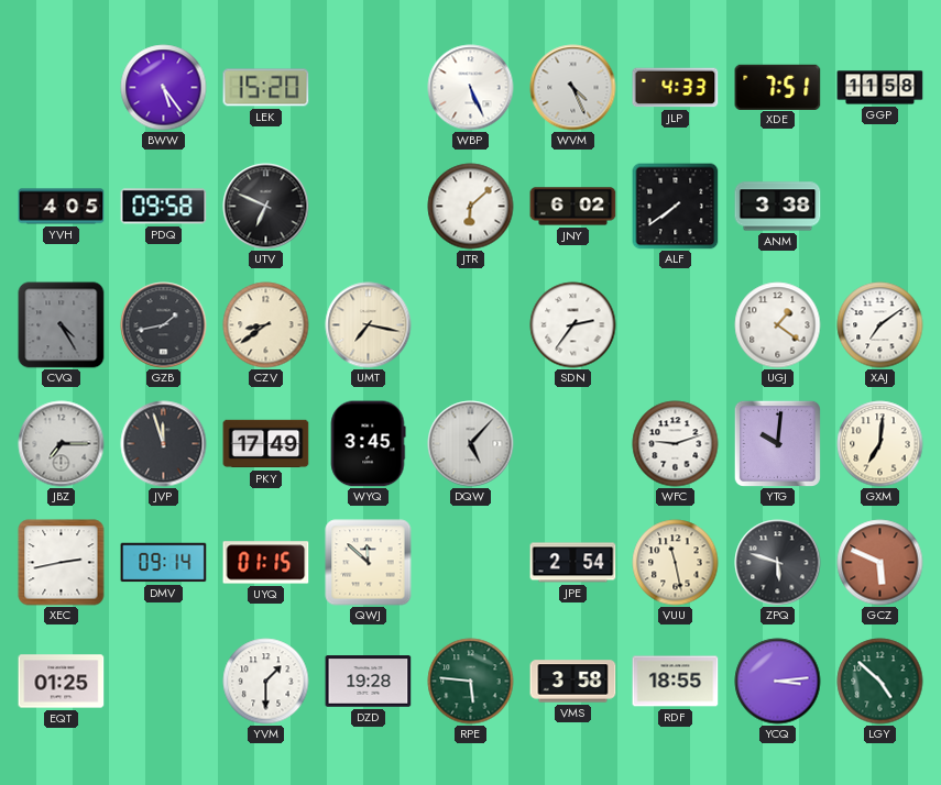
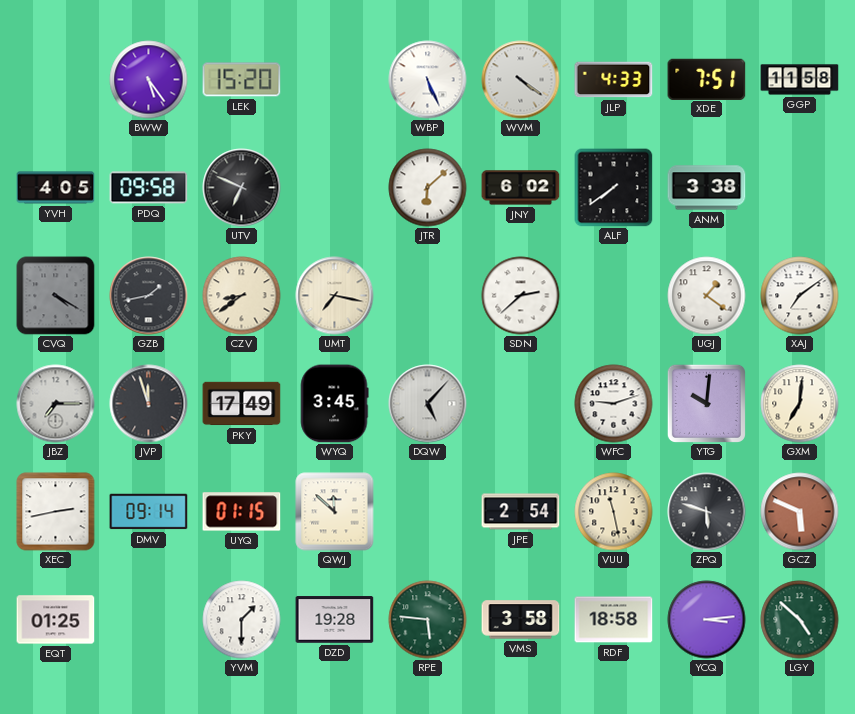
WVM: 4:26 -> 4:21
CVQ: 4:25 -> 4:20
SDN: 2:36 -> 2:38
RDF: 18:55 -> 18:58
